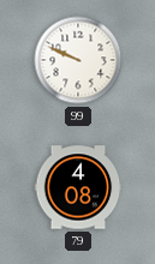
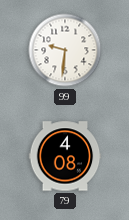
99: 9:49 -> 9:31
